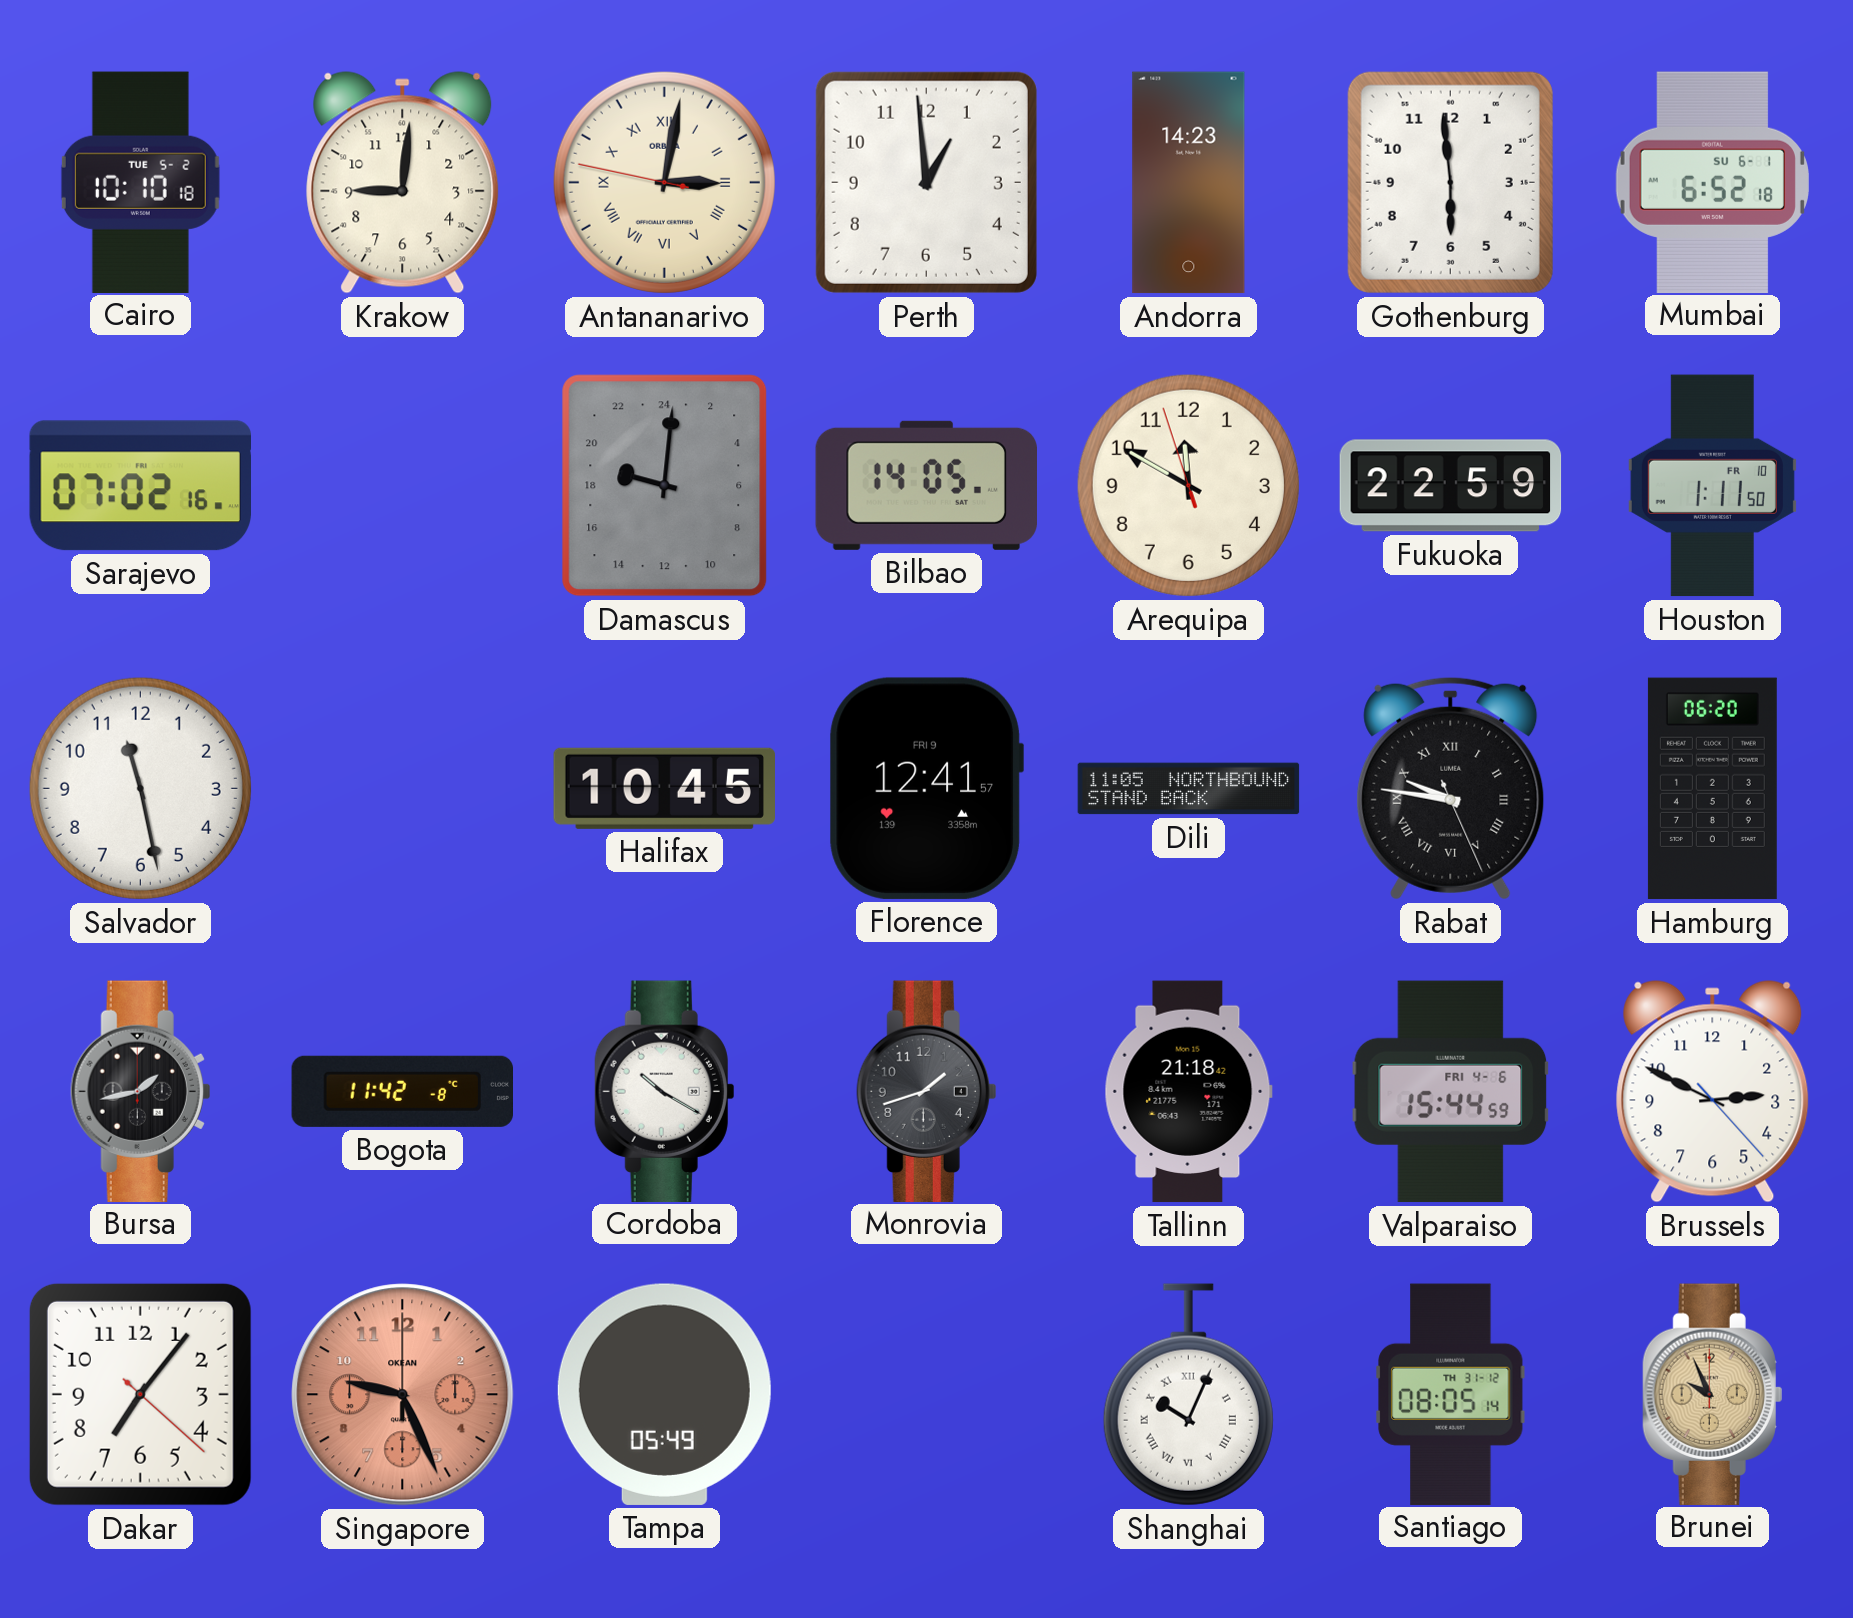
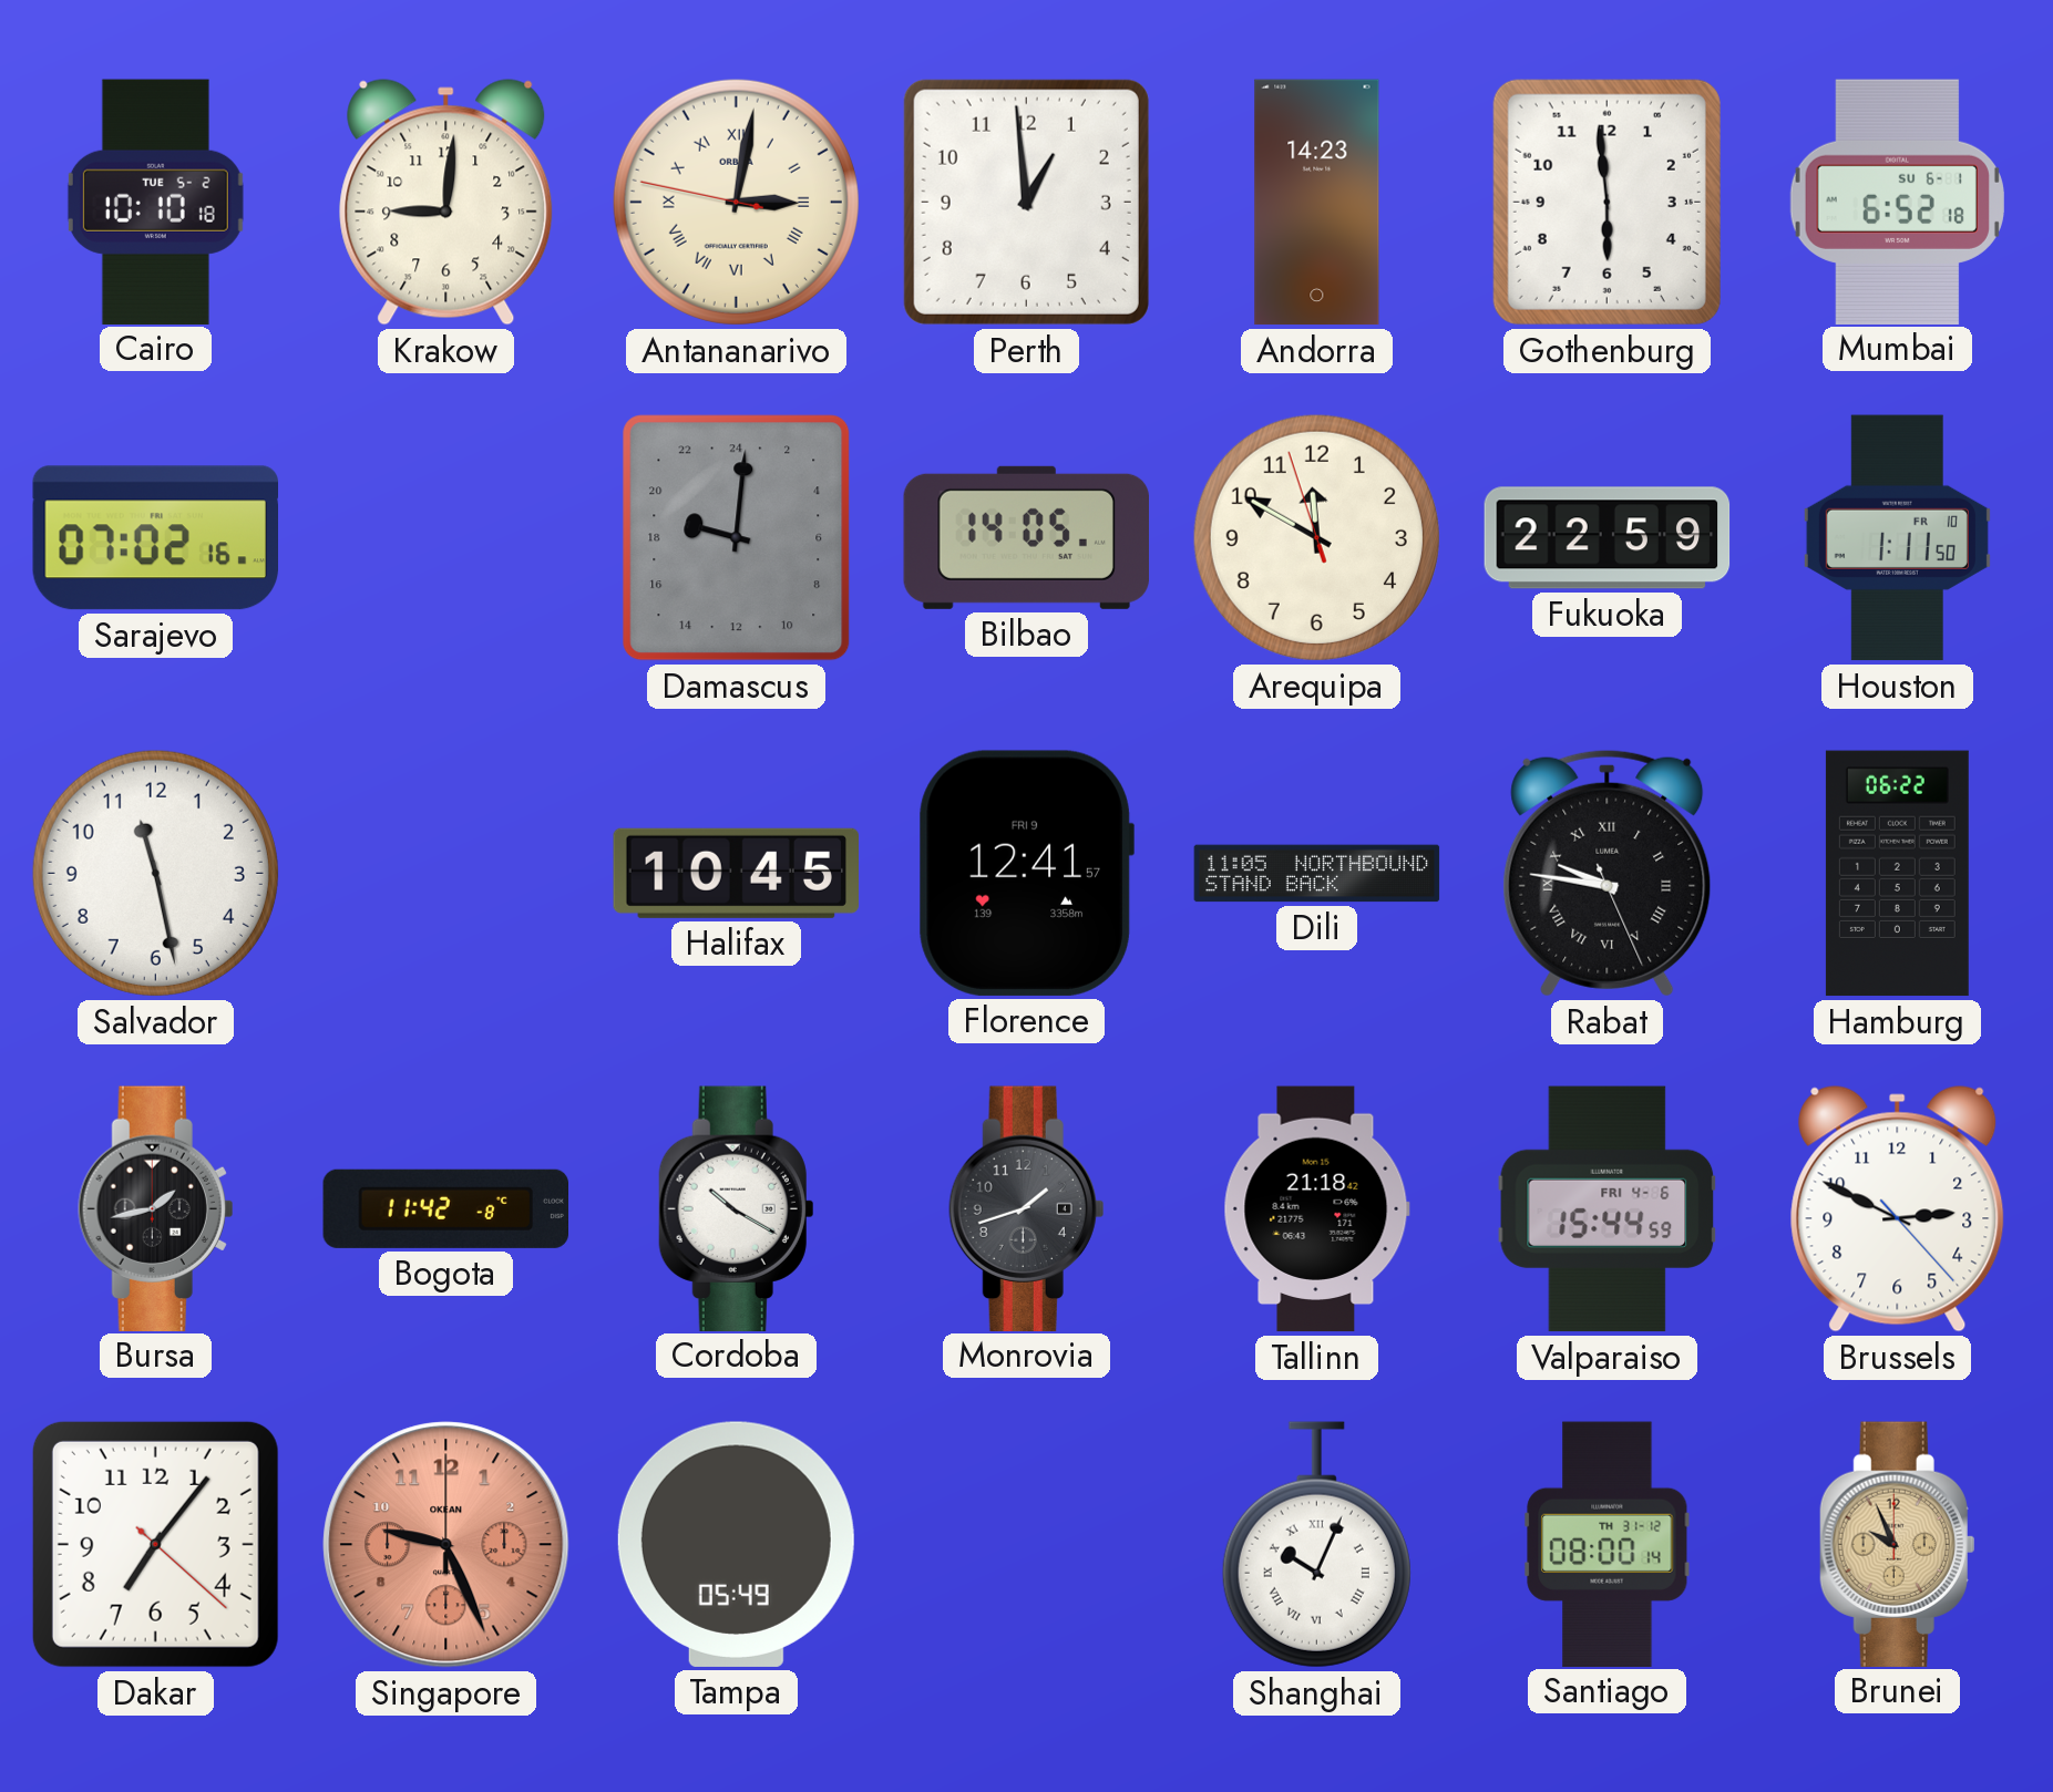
Hamburg: 06:20 -> 06:22
Santiago: 08:05 -> 08:00
